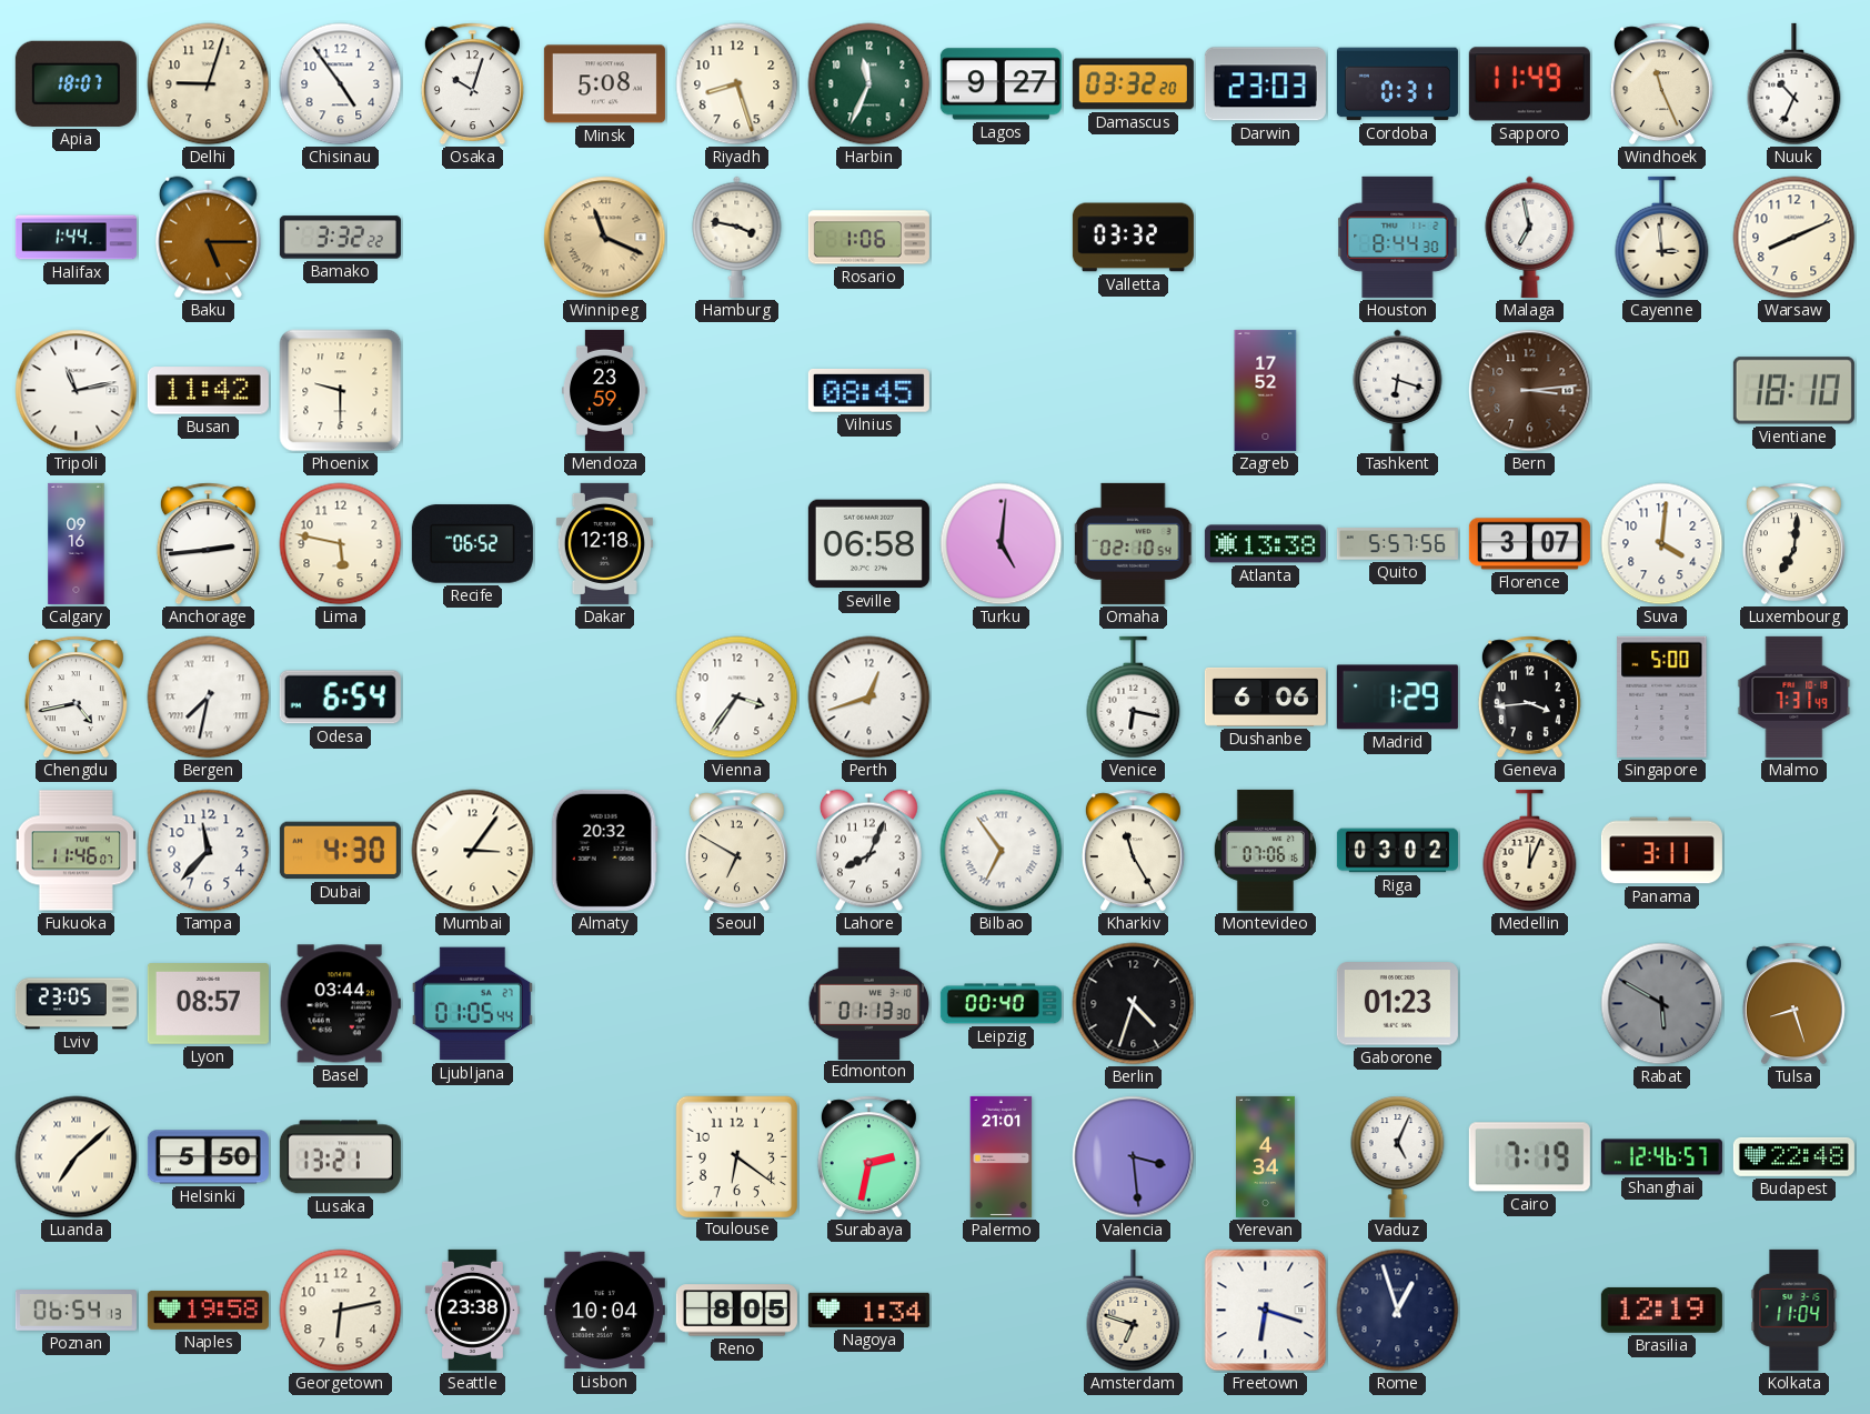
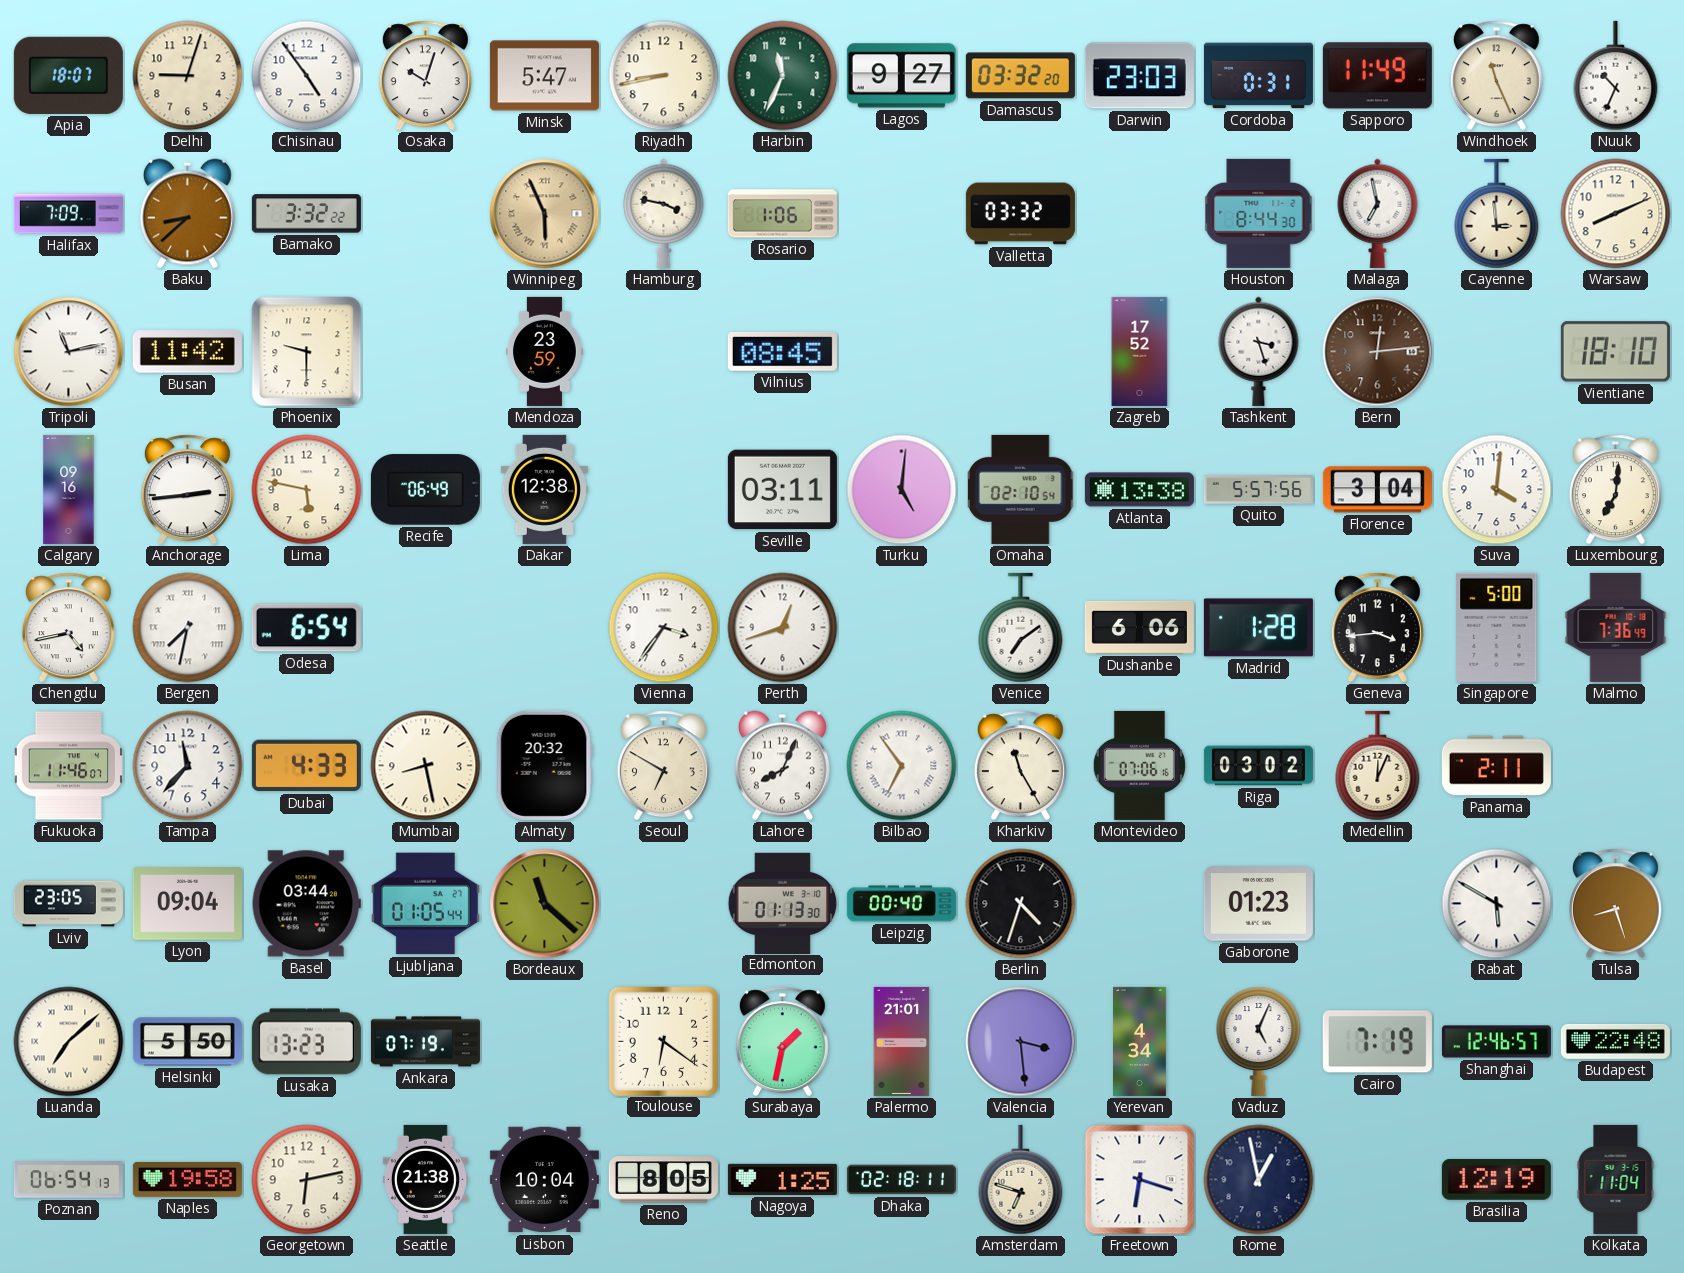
Minsk: 5:08 -> 5:47
Riyadh: 8:27 -> 8:43
Halifax: 1:44 -> 7:09
Baku: 5:15 -> 8:38
Winnipeg: 11:19 -> 5:56
Tashkent: 6:18 -> 3:27
Bern: 3:14 -> 12:14
Recife: 06:52 -> 06:49
Dakar: 12:18 -> 12:38
Seville: 06:58 -> 03:11
Florence: 3:07 -> 3:04
Venice: 6:17 -> 7:09
Madrid: 1:29 -> 1:28
Malmo: 7:31 -> 7:36
Dubai: 4:30 -> 4:33
Mumbai: 3:06 -> 8:28
Panama: 3:11 -> 2:11
Lyon: 08:57 -> 09:04
Bordeaux: none -> 11:22
Rabat dial: grey -> white
Lusaka: 13:21 -> 13:23
Ankara: none -> 07:19
Surabaya: 2:32 -> 1:32
Seattle: 23:38 -> 21:38
Nagoya: 1:34 -> 1:25
Dhaka: none -> 02:18
Rome: 12:57 -> 12:58
